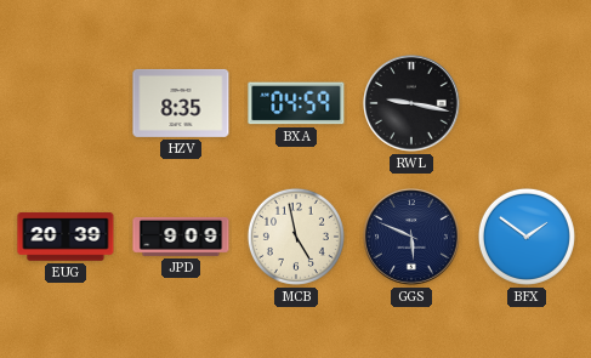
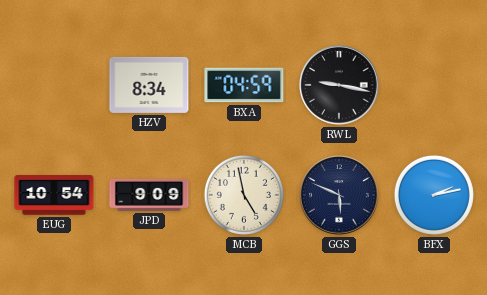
HZV: 8:35 -> 8:34
EUG: 20:39 -> 10:54
BFX: 1:51 -> 2:13
